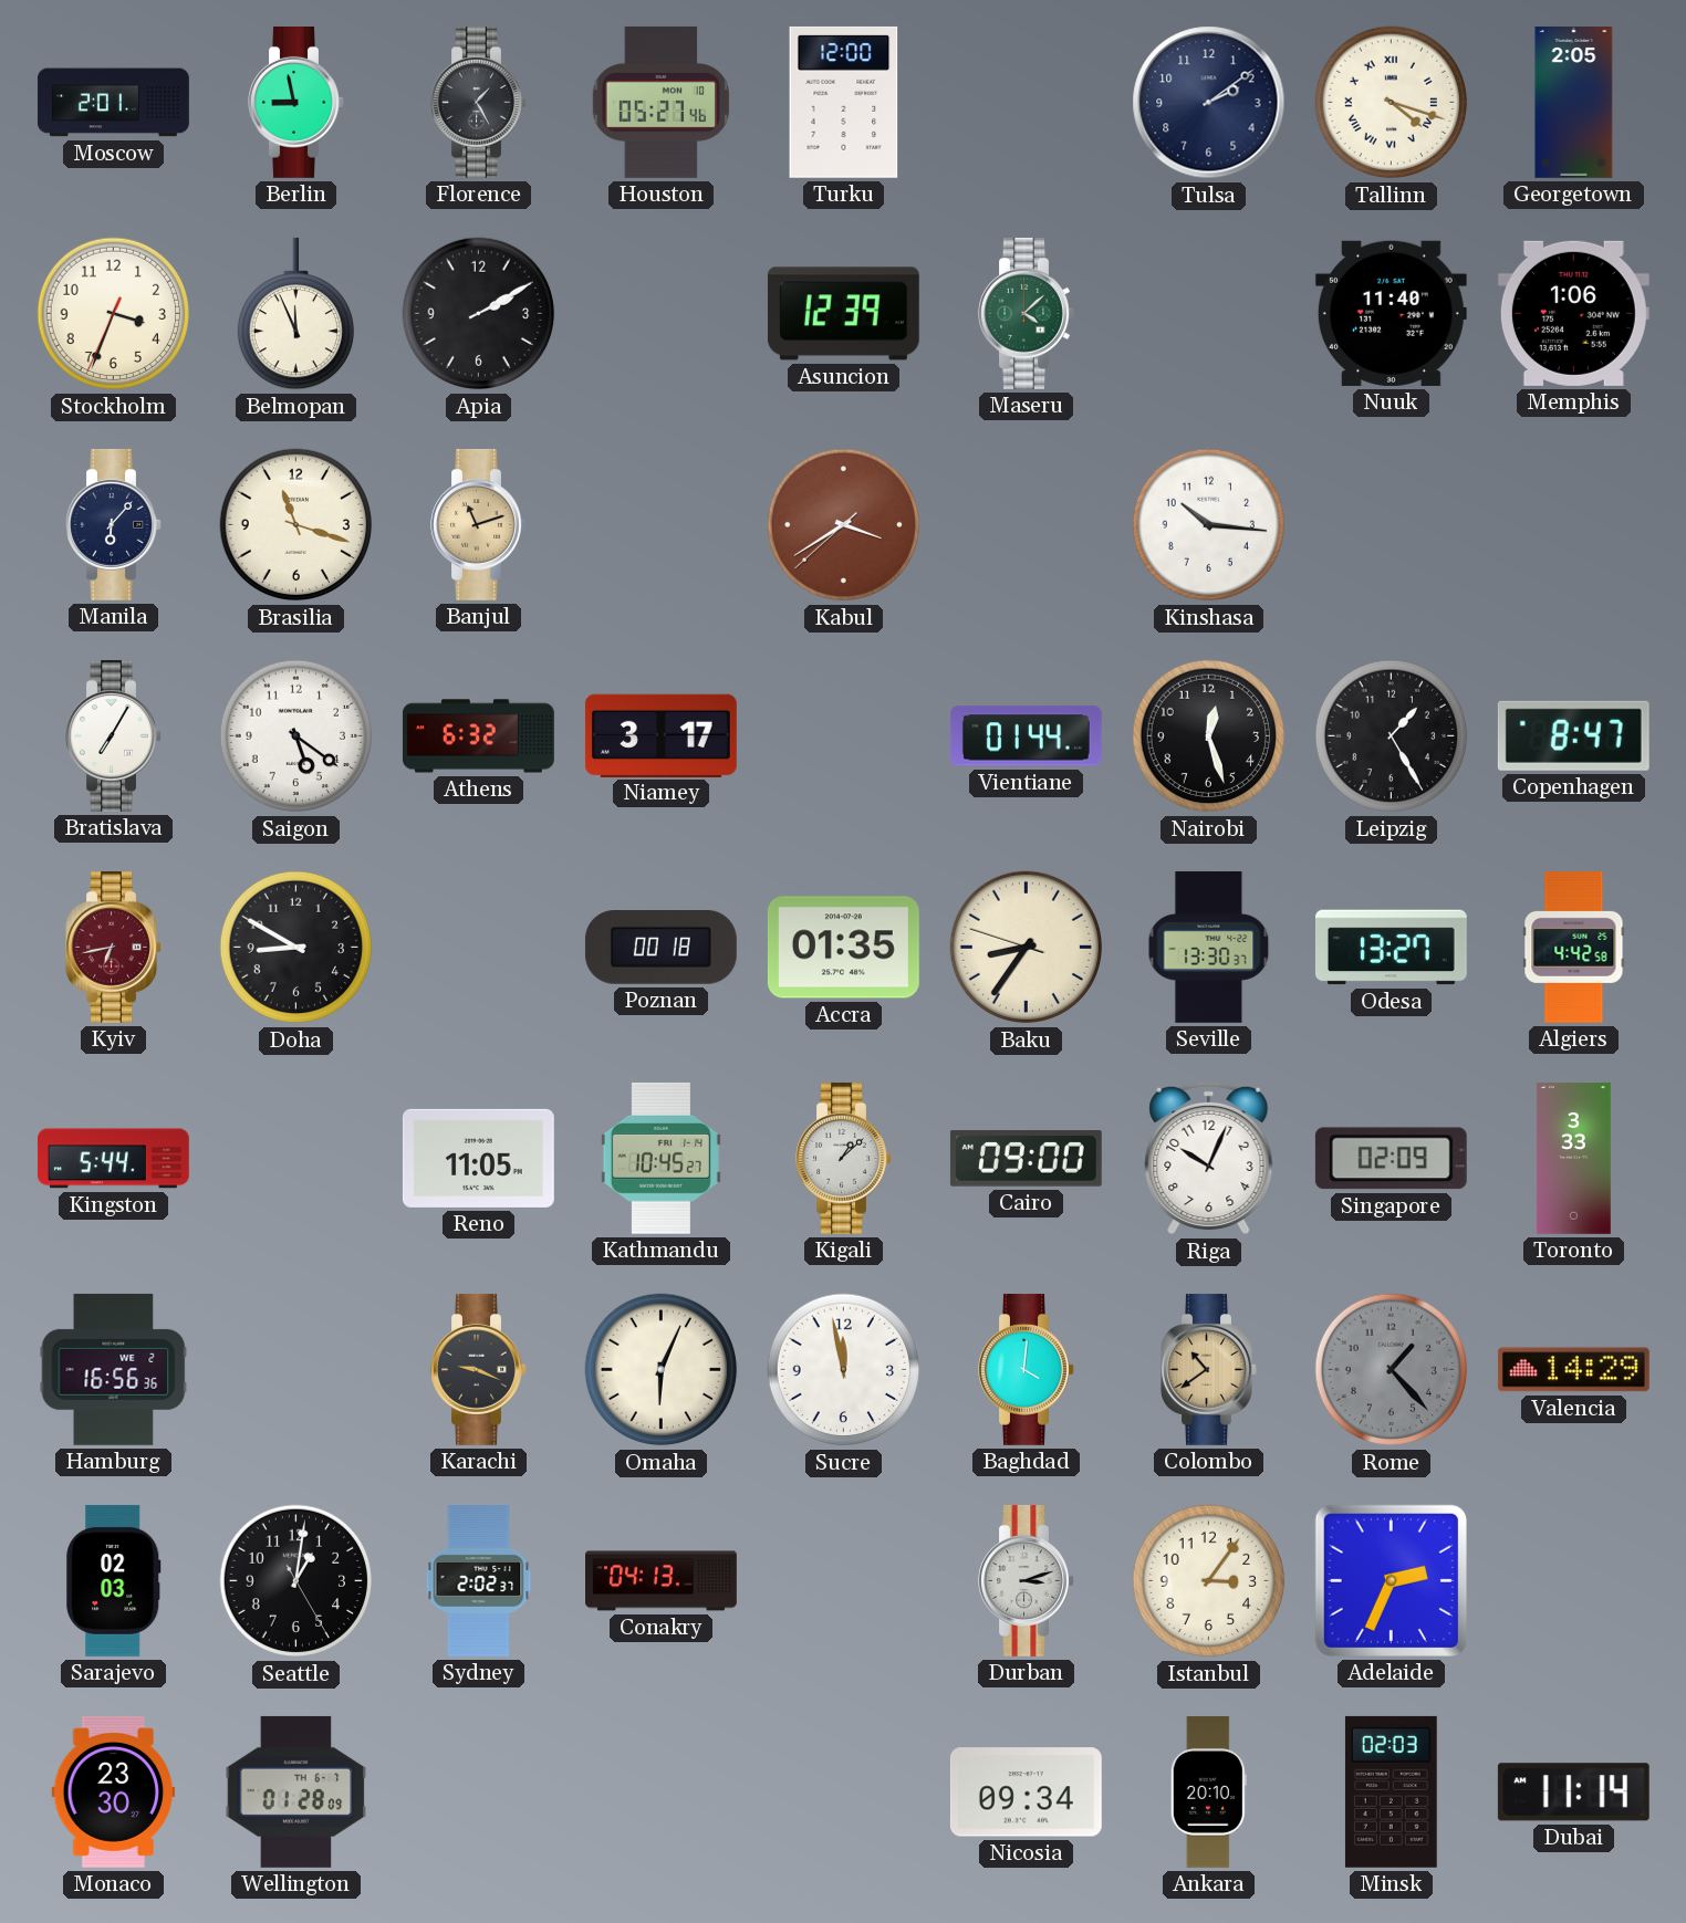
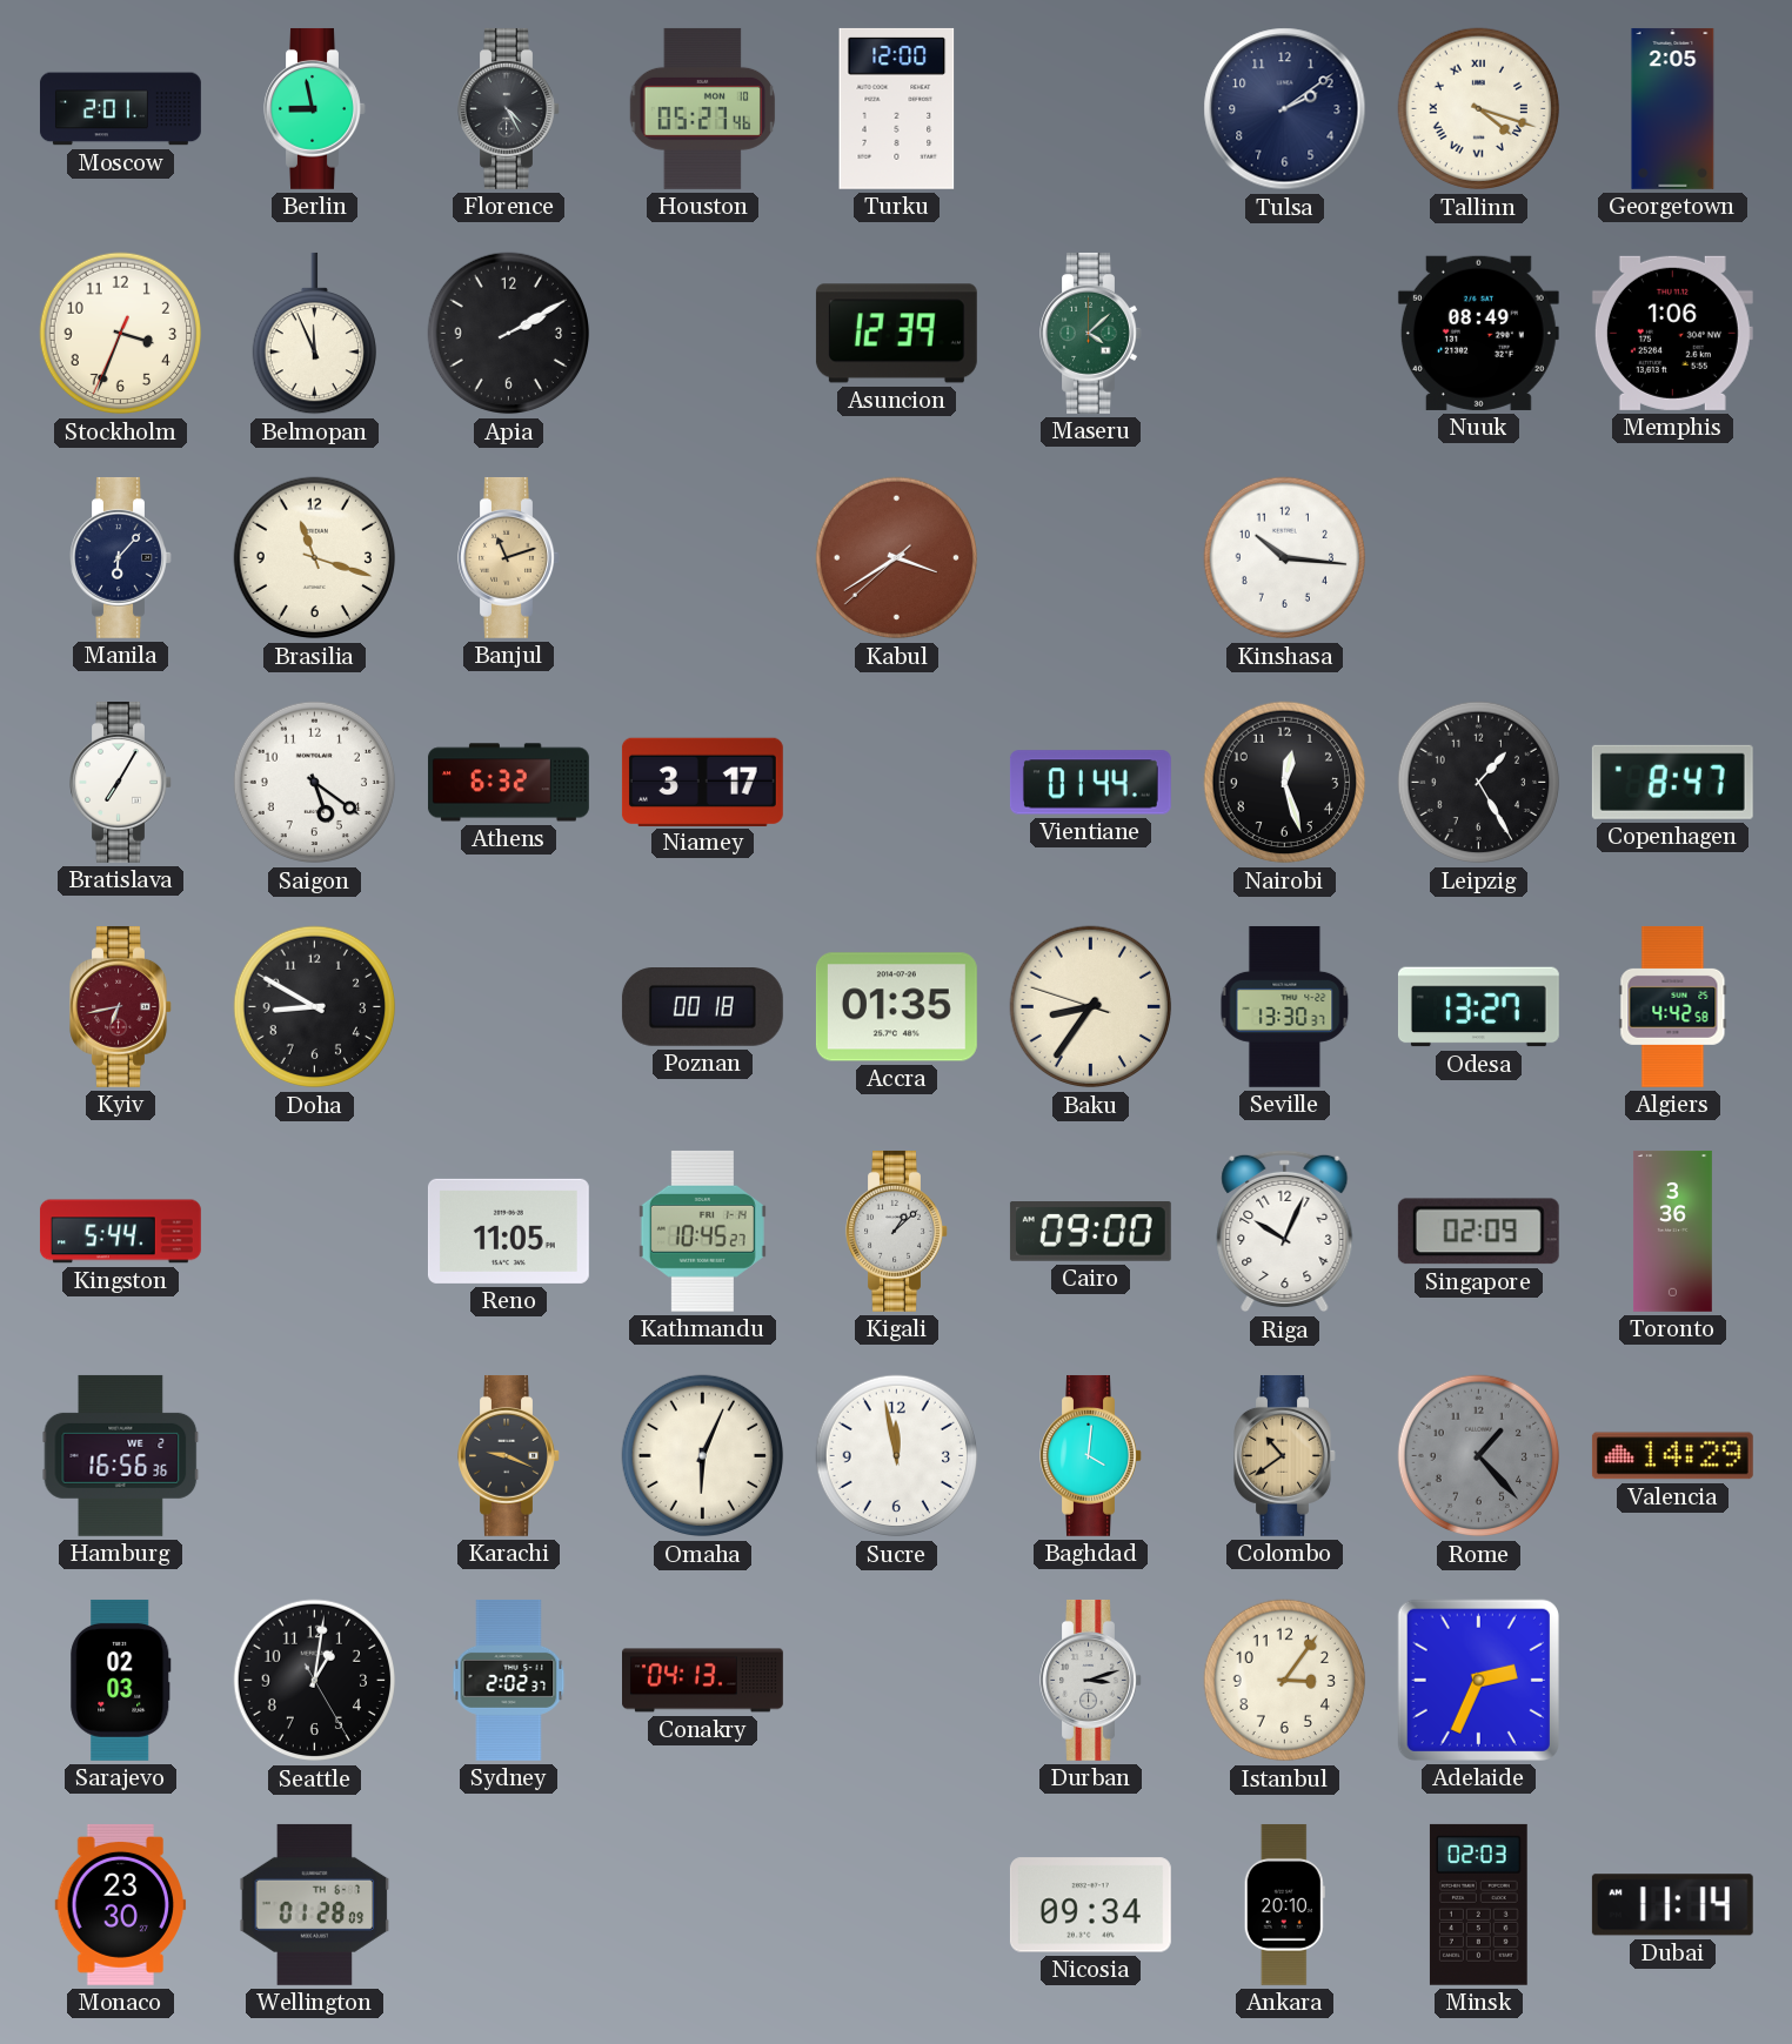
Florence: 1:25 -> 4:25
Nuuk: 11:40 -> 08:49
Toronto: 3:33 -> 3:36
